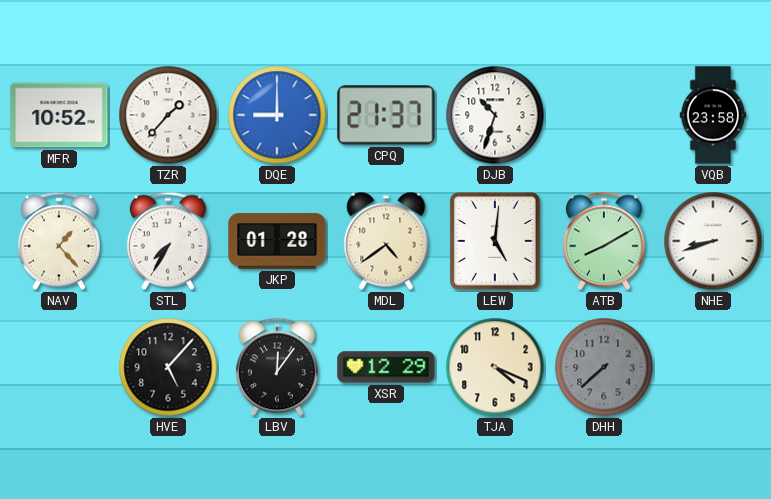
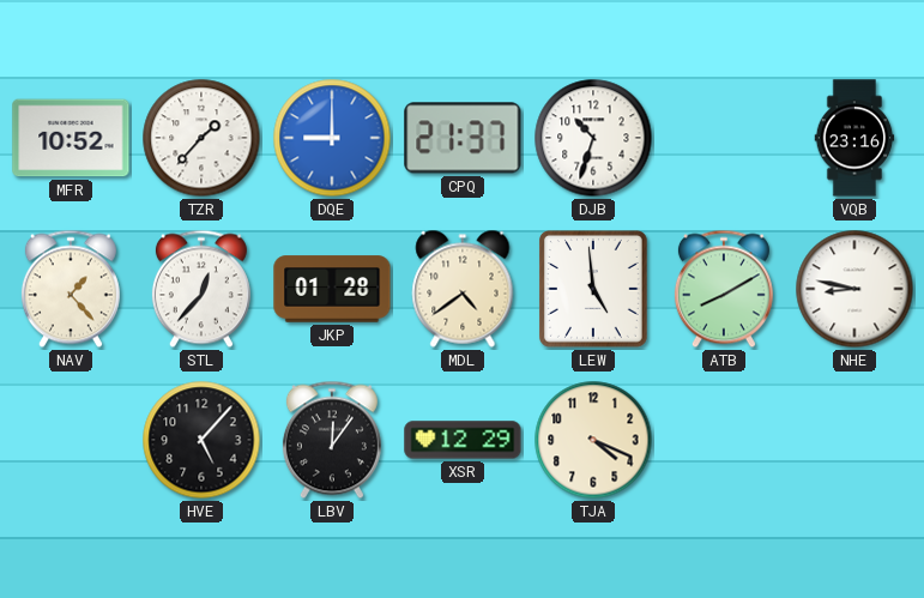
VQB: 23:58 -> 23:16
STL: 7:35 -> 12:37
LEW: 5:01 -> 4:59
NHE: 8:42 -> 8:47
DHH: 7:38 -> none
